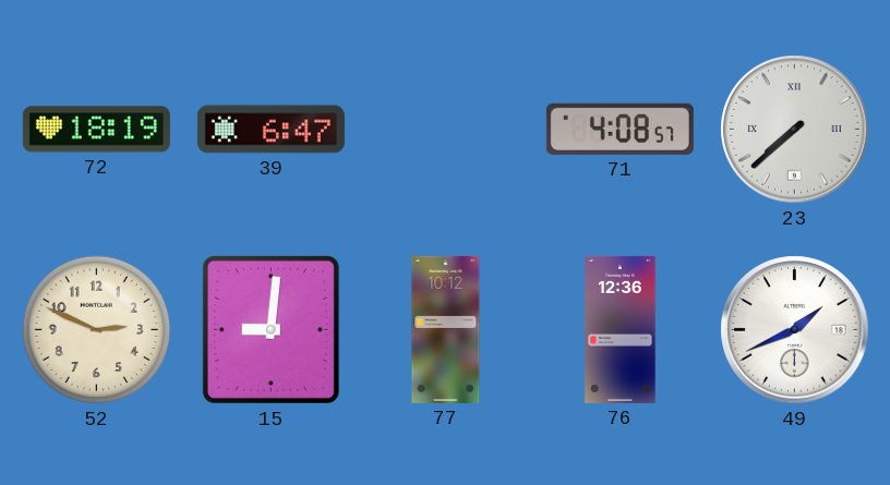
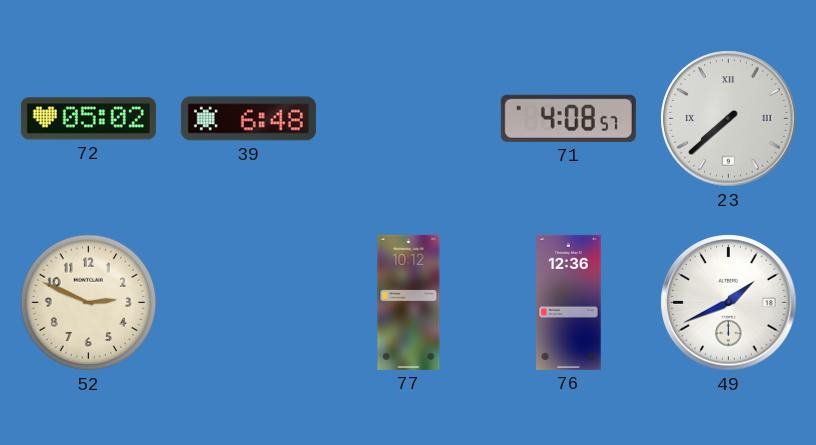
72: 18:19 -> 05:02
39: 6:47 -> 6:48
15: 9:01 -> none
